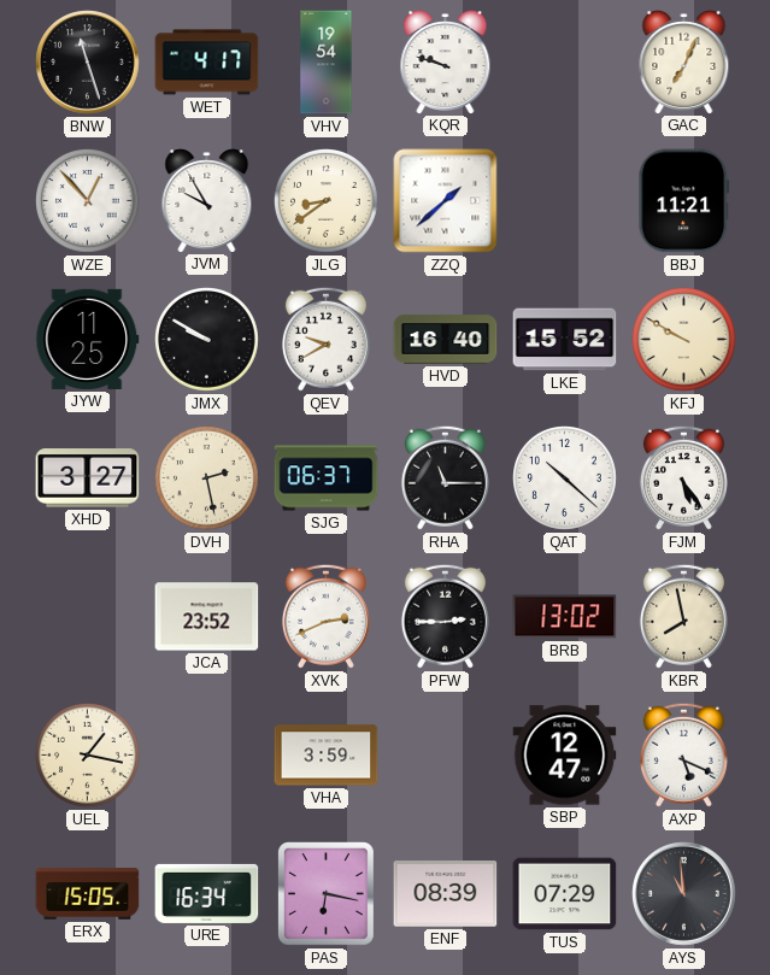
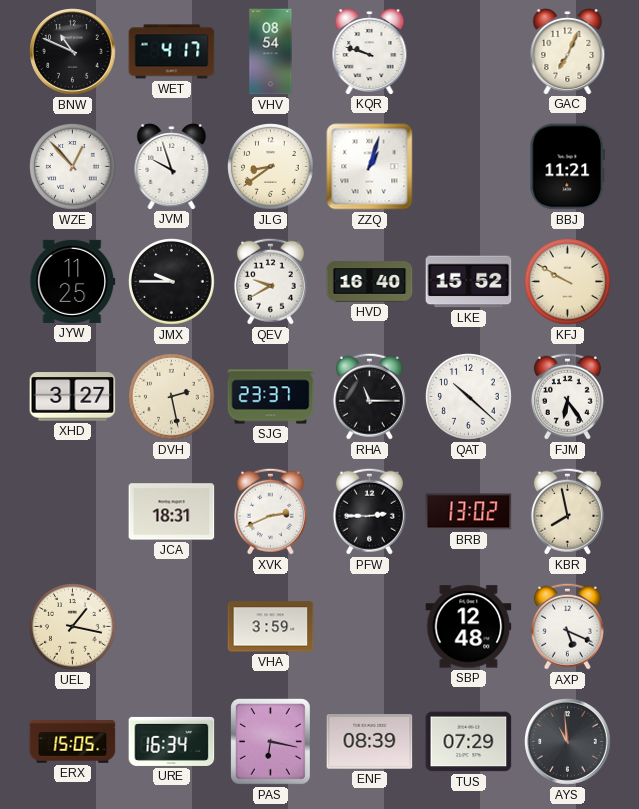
BNW: 11:27 -> 10:49
VHV: 19:54 -> 08:54
JVM: 9:55 -> 9:57
ZZQ: 1:38 -> 1:03
JMX: 9:50 -> 9:45
SJG: 06:37 -> 23:37
FJM: 5:24 -> 6:24
JCA: 23:52 -> 18:31
SBP: 12:47 -> 12:48
